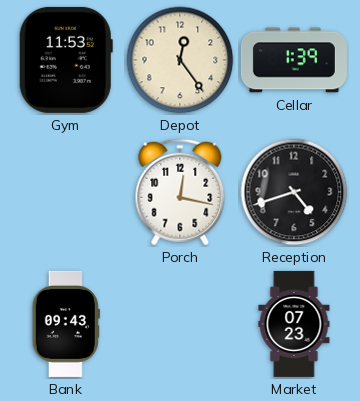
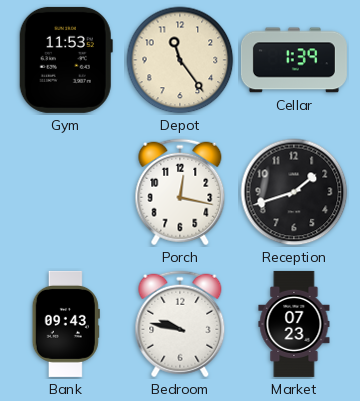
Depot: 12:24 -> 11:24
Reception: 4:42 -> 1:42
Bedroom: none -> 9:47
